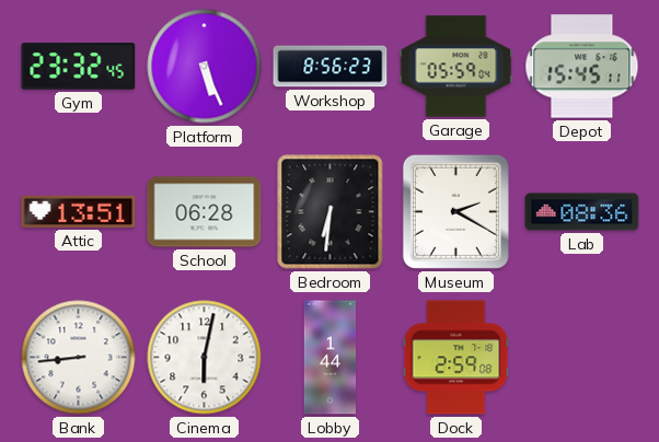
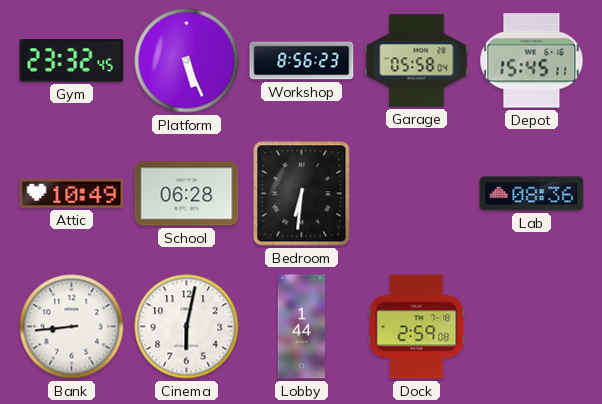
Garage: 05:59 -> 05:58
Attic: 13:51 -> 10:49
Museum: 2:20 -> none
